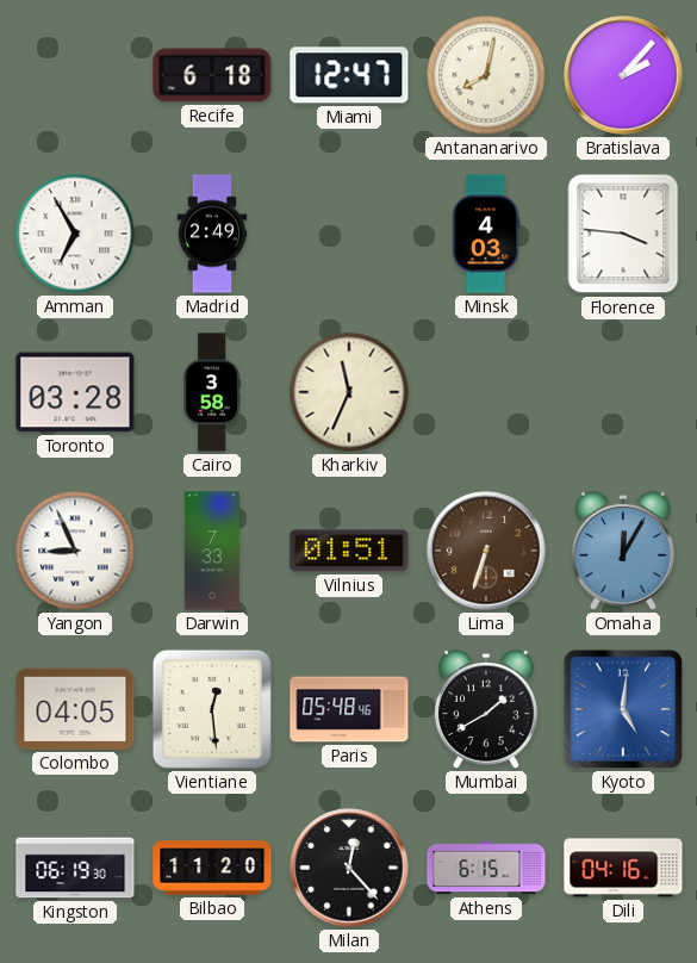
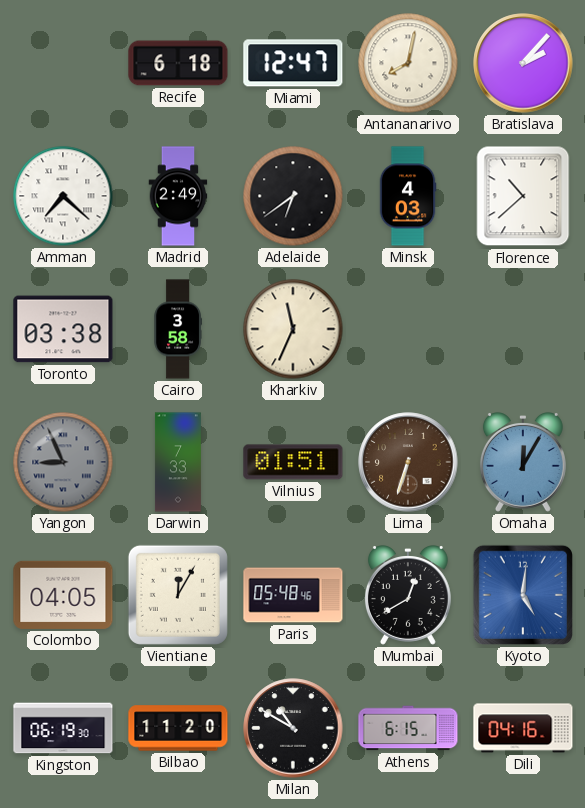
Amman: 6:55 -> 7:22
Adelaide: none -> 6:39
Florence: 3:46 -> 10:38
Toronto: 03:28 -> 03:38
Yangon dial: white -> grey
Vientiane: 12:29 -> 12:05
Mumbai: 1:40 -> 12:40
Milan: 12:23 -> 10:50
